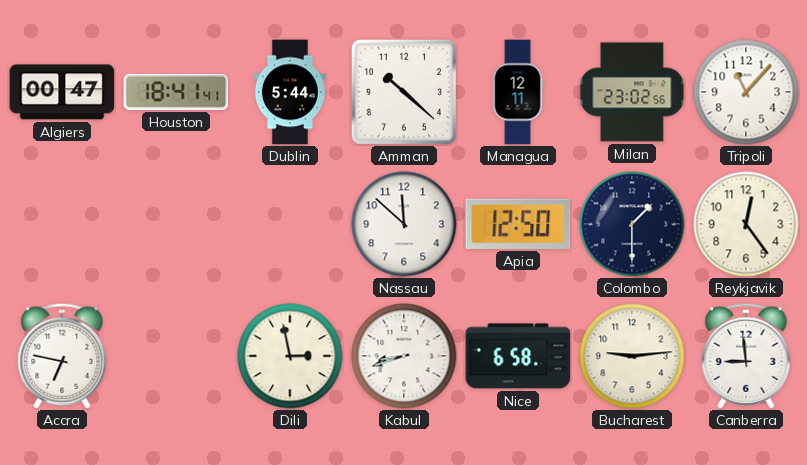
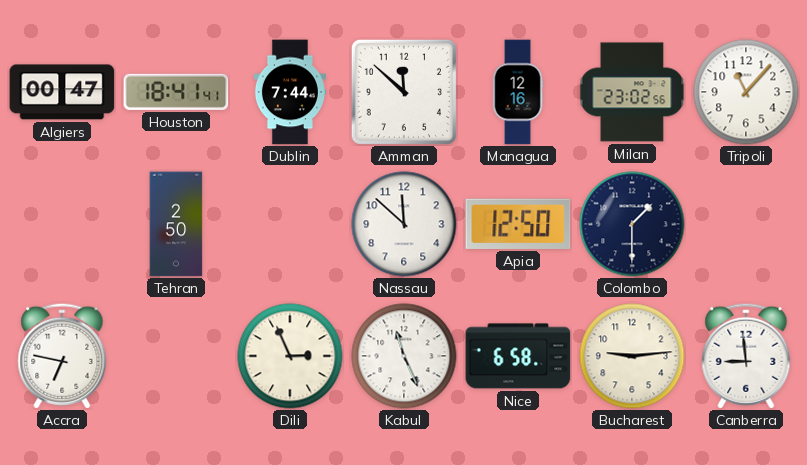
Dublin: 5:44 -> 7:44
Amman: 10:22 -> 11:52
Managua: 12:11 -> 12:16
Tehran: none -> 2:50
Reykjavik: 12:24 -> none
Dili: 2:58 -> 2:56
Kabul: 8:42 -> 11:26
